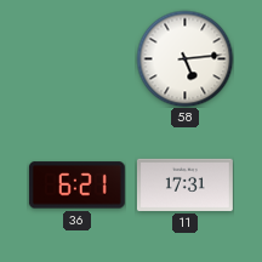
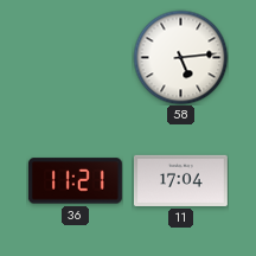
36: 6:21 -> 11:21
11: 17:31 -> 17:04
